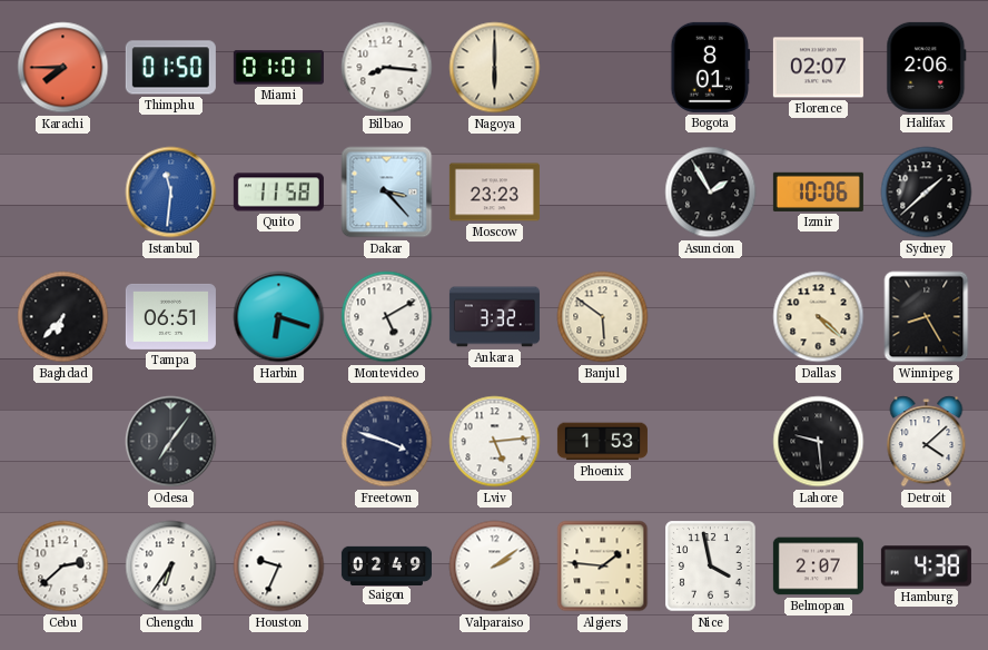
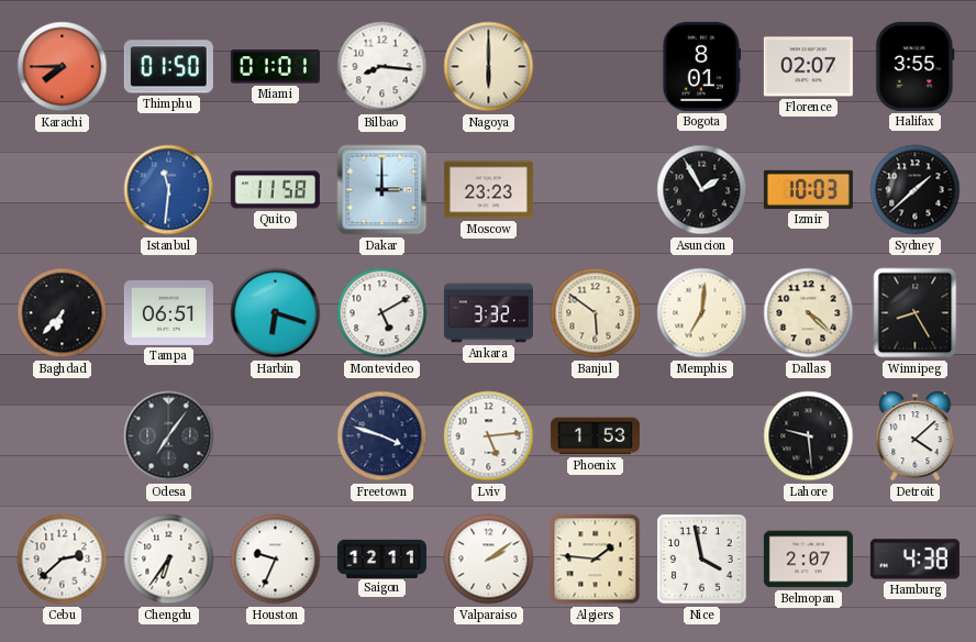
Halifax: 2:06 -> 3:55
Dakar: 3:23 -> 3:00
Izmir: 10:06 -> 10:03
Memphis: none -> 7:01
Saigon: 02:49 -> 12:11
